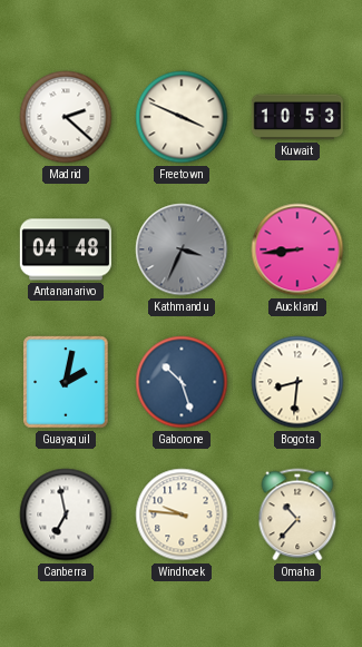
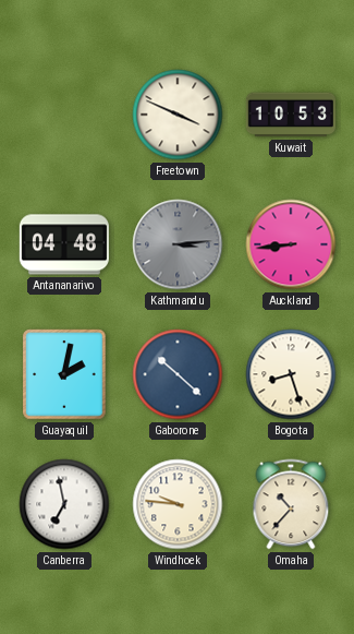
Madrid: 2:22 -> none
Kathmandu: 3:34 -> 3:14
Gaborone: 10:27 -> 10:22
Bogota: 8:31 -> 8:27
